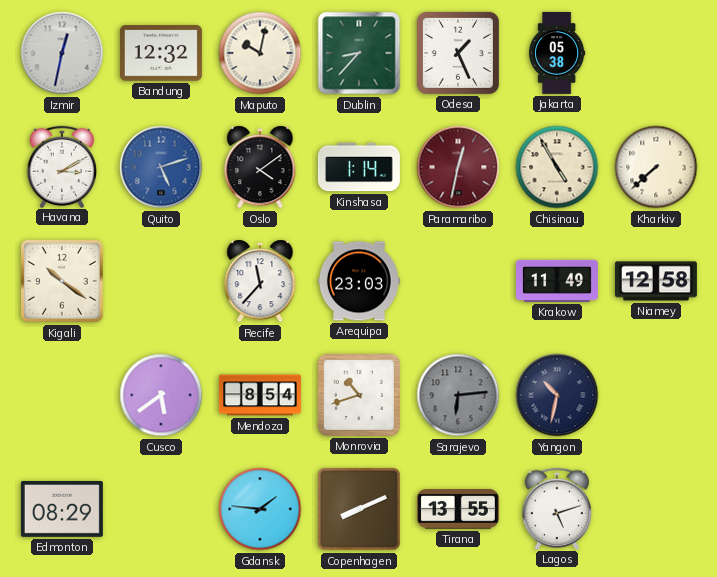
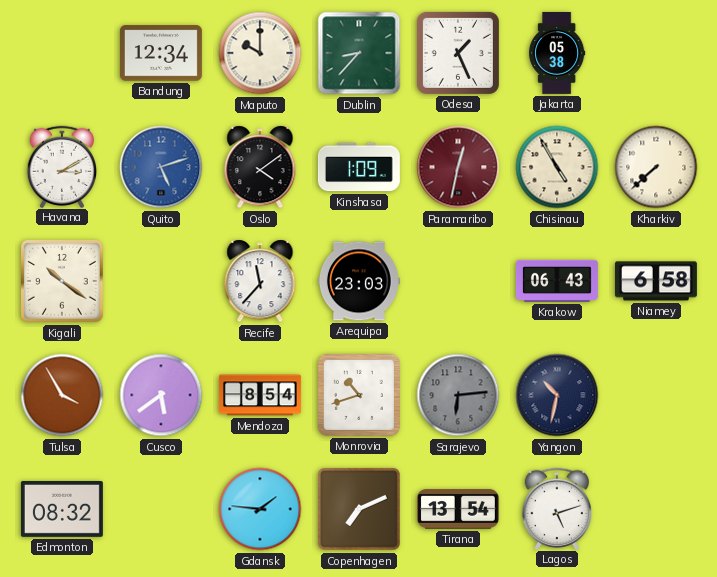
Izmir: 12:32 -> none
Bandung: 12:32 -> 12:34
Maputo: 10:02 -> 10:00
Kinshasa: 1:14 -> 1:09
Krakow: 11:49 -> 06:43
Niamey: 12:58 -> 6:58
Tulsa: none -> 3:55
Edmonton: 08:29 -> 08:32
Copenhagen: 8:11 -> 7:11
Tirana: 13:55 -> 13:54
